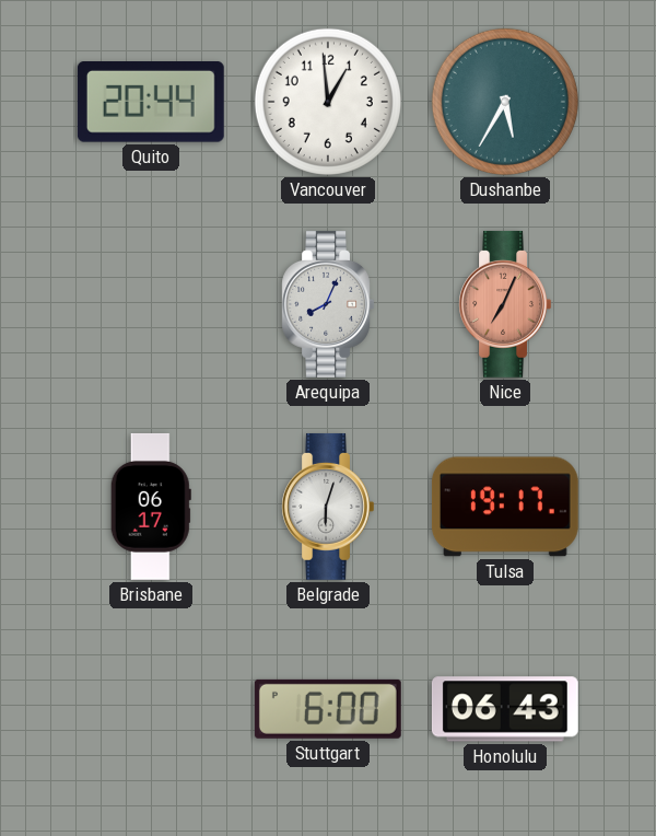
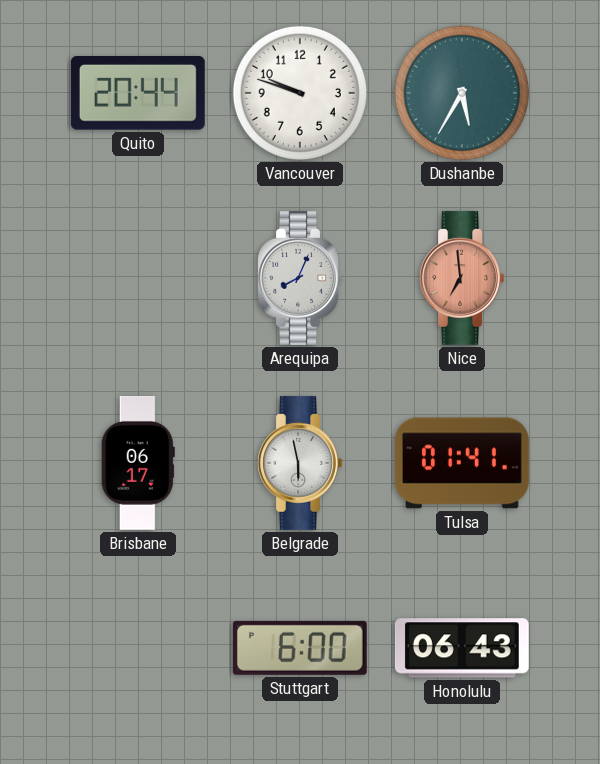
Vancouver: 12:59 -> 9:48
Nice: 7:04 -> 6:59
Belgrade: 6:03 -> 5:58
Tulsa: 19:17 -> 01:41
